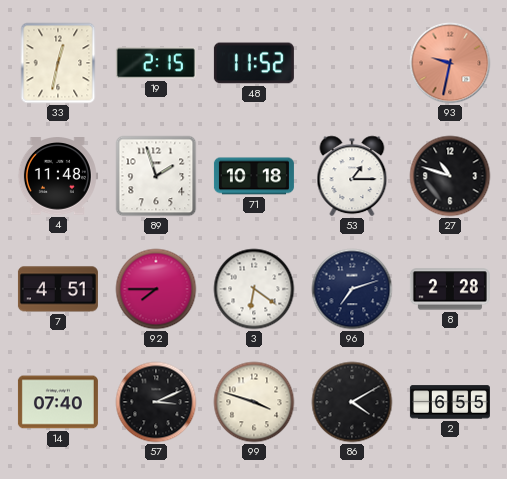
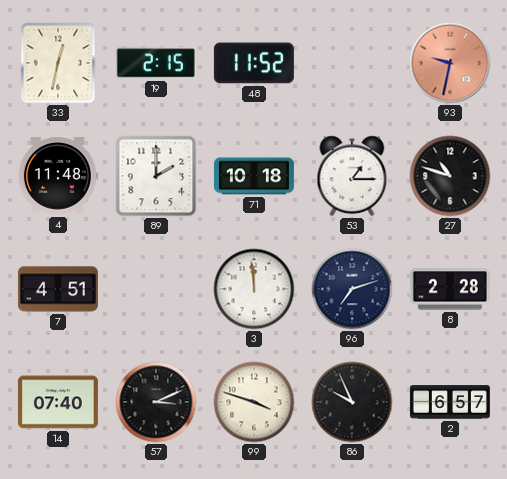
89: 1:57 -> 2:00
92: 7:45 -> none
3: 6:21 -> 11:59
86: 4:10 -> 9:56
2: 6:55 -> 6:57
